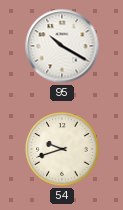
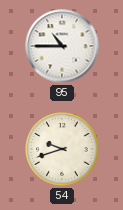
95: 10:20 -> 10:45
